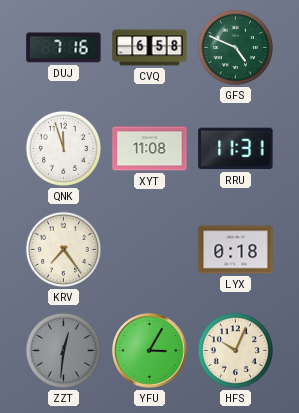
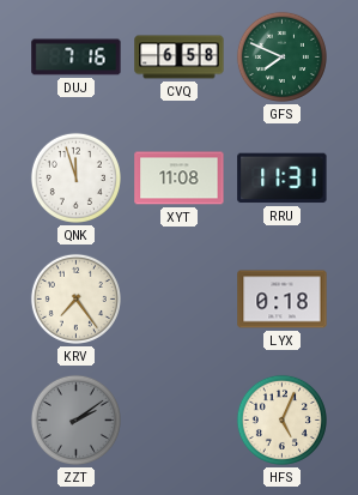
GFS: 4:49 -> 7:49
ZZT: 12:31 -> 2:09
YFU: 3:05 -> none
HFS: 10:04 -> 5:04
